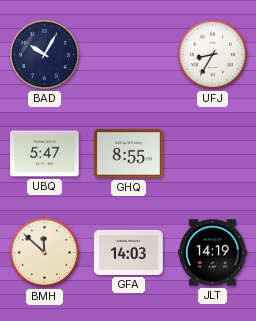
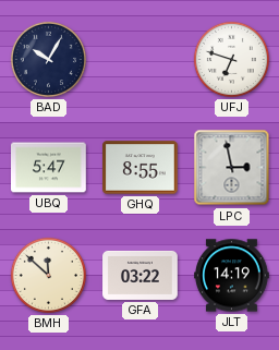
UFJ: 8:35 -> 6:48
LPC: none -> 2:58
GFA: 14:03 -> 03:22
